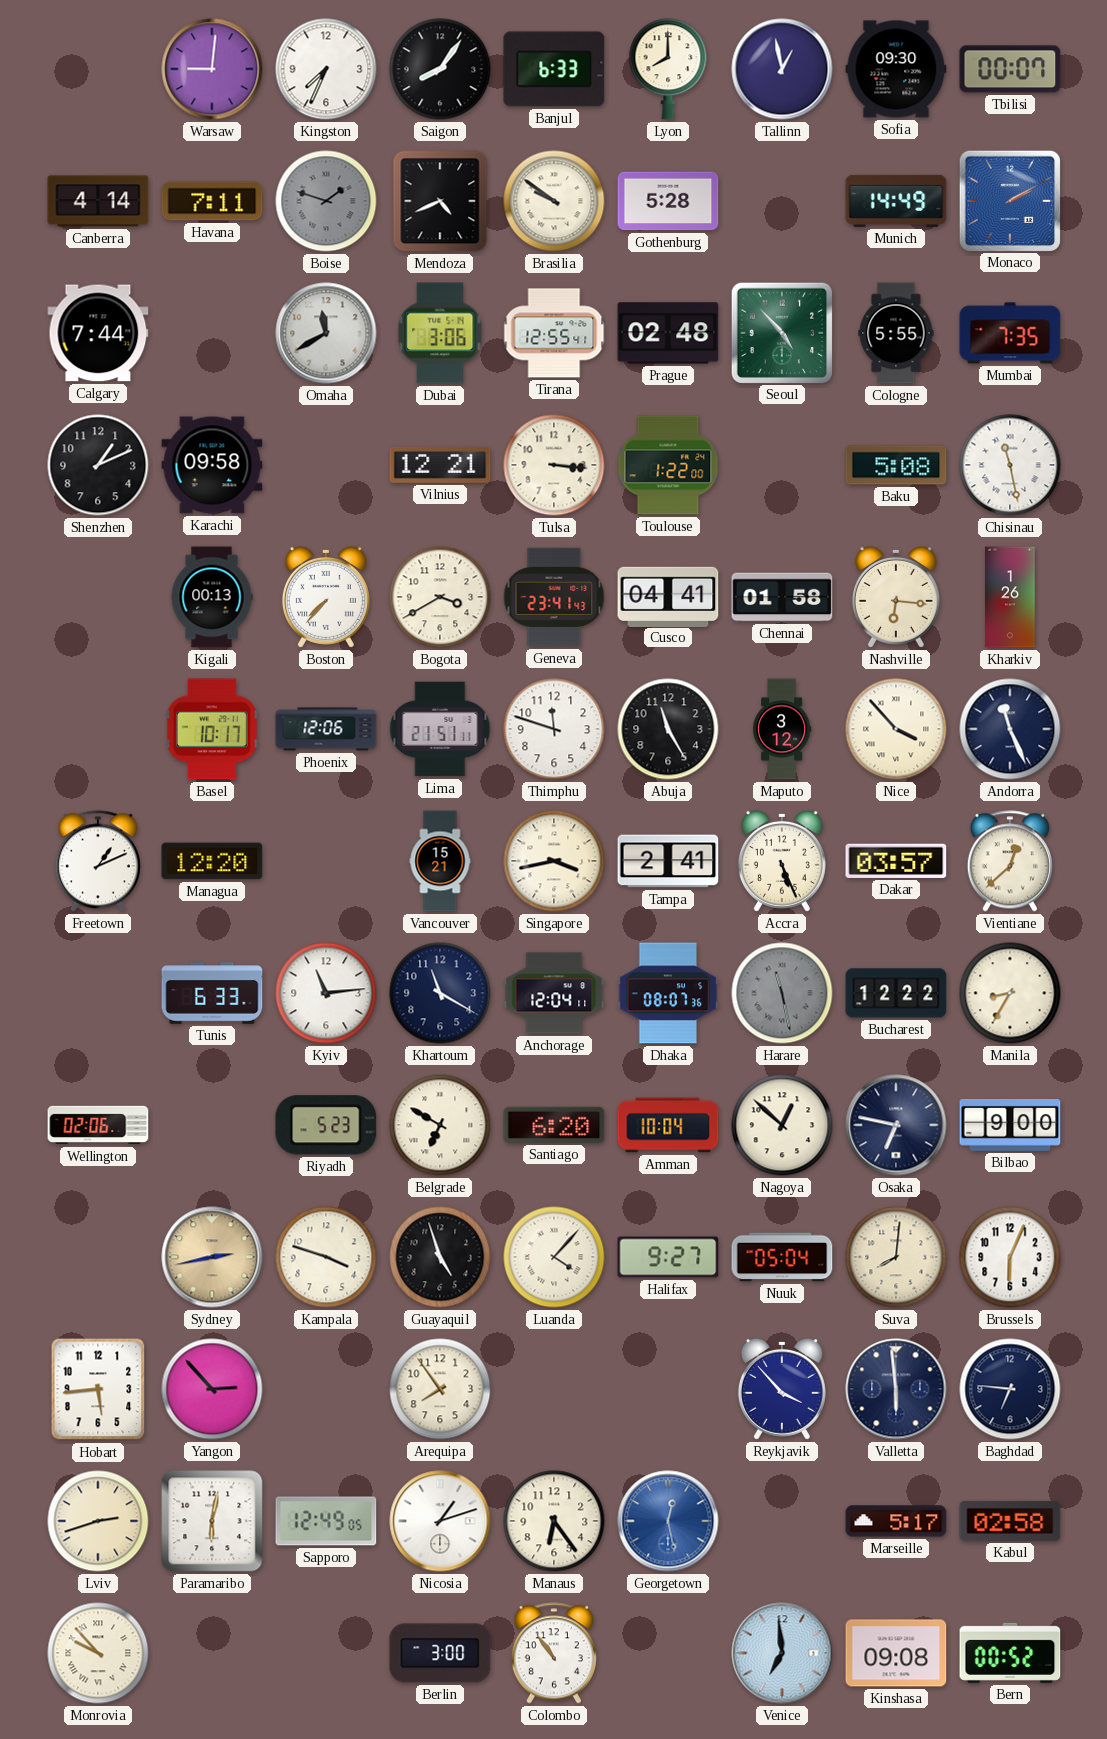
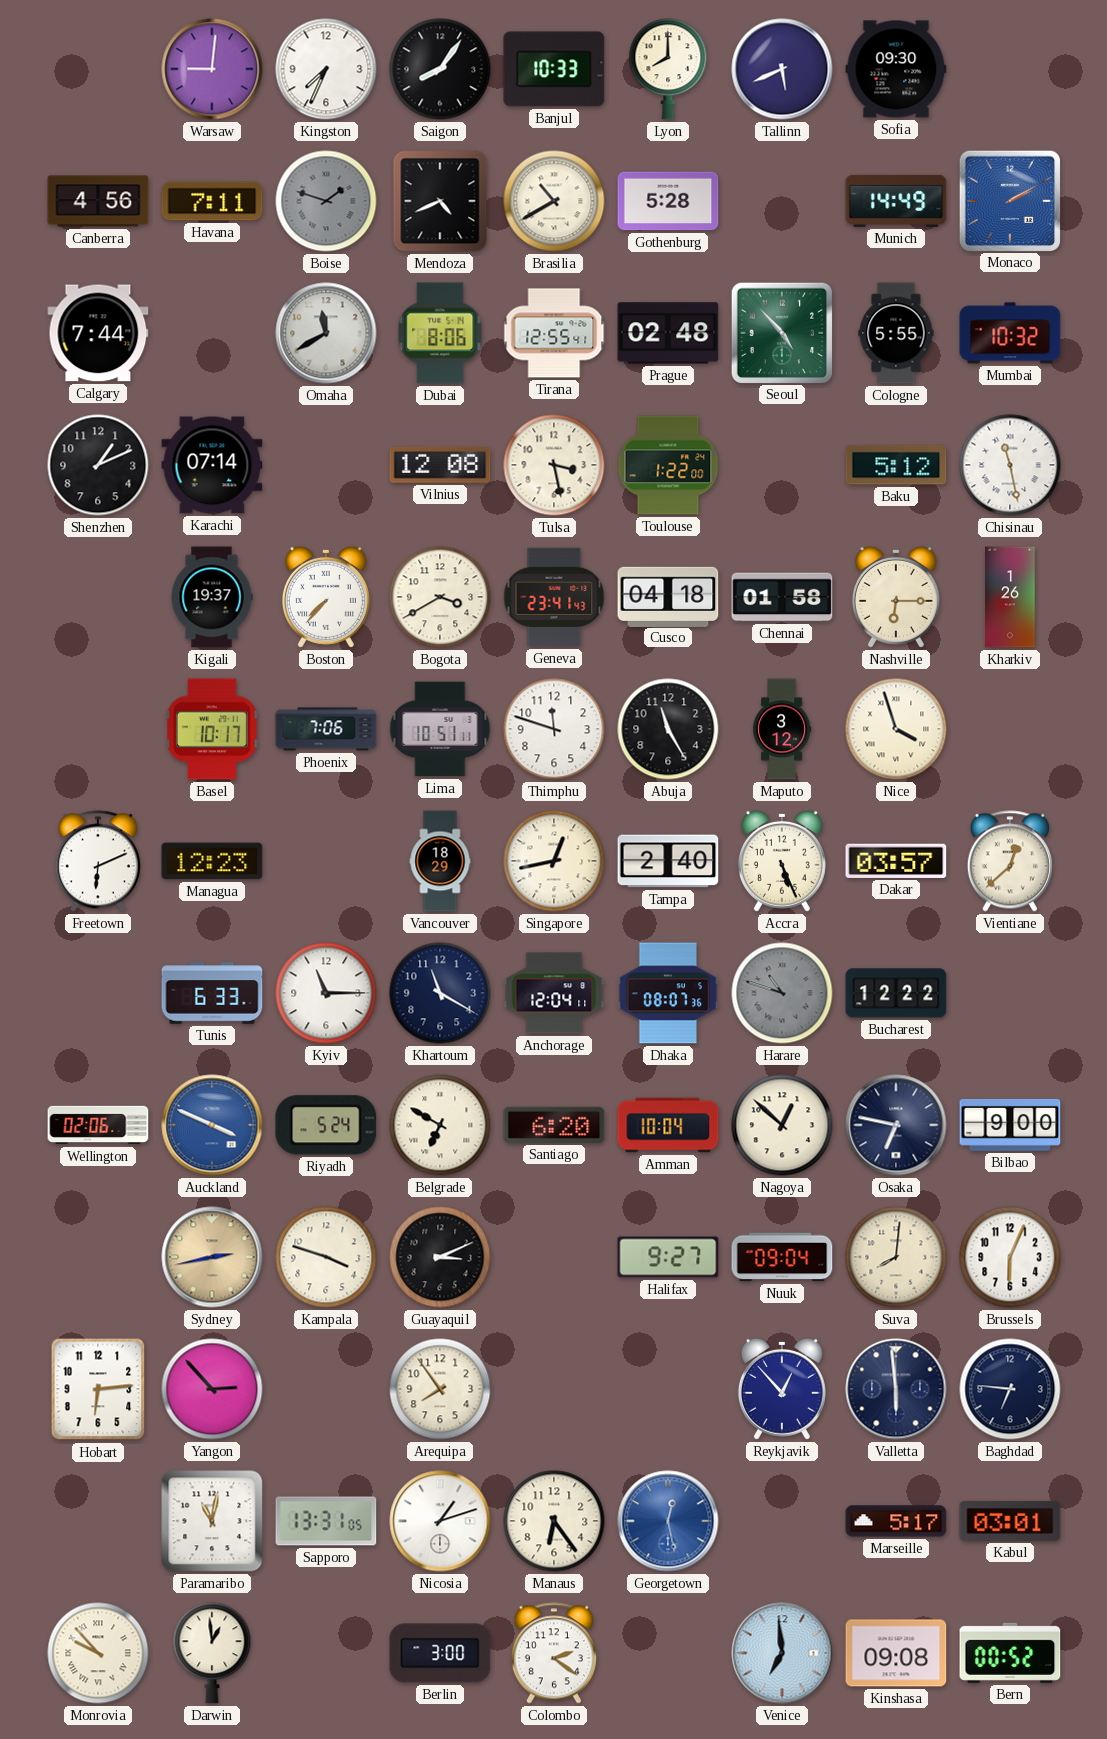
Banjul: 6:33 -> 10:33
Tallinn: 12:58 -> 5:41
Tbilisi: 00:07 -> none
Canberra: 4:14 -> 4:56
Brasilia: 9:51 -> 10:40
Dubai: 3:06 -> 8:06
Mumbai: 7:35 -> 10:32
Karachi: 09:58 -> 07:14
Vilnius: 12:21 -> 12:08
Tulsa: 3:16 -> 3:28
Baku: 5:08 -> 5:12
Kigali: 00:13 -> 19:37
Cusco: 04:41 -> 04:18
Nashville: 6:16 -> 6:15
Phoenix: 12:06 -> 7:06
Lima: 21:51 -> 10:51
Nice: 3:53 -> 3:57
Andorra: 11:26 -> none
Freetown: 1:11 -> 6:11
Managua: 12:20 -> 12:23
Vancouver: 15:21 -> 18:29
Singapore: 3:43 -> 12:43
Tampa: 2:41 -> 2:40
Kyiv: 11:14 -> 11:15
Harare: 11:28 -> 10:48
Manila: 8:35 -> none
Auckland: none -> 3:49
Riyadh: 5:23 -> 5:24
Guayaquil: 4:57 -> 3:11
Luanda: 4:07 -> none
Nuuk: 05:04 -> 09:04
Hobart: 5:44 -> 6:14
Reykjavik: 3:53 -> 12:53
Lviv: 2:42 -> none
Paramaribo: 6:02 -> 11:02
Sapporo: 12:49 -> 13:31
Kabul: 02:58 -> 03:01
Darwin: none -> 12:59
Colombo: 10:54 -> 2:21
